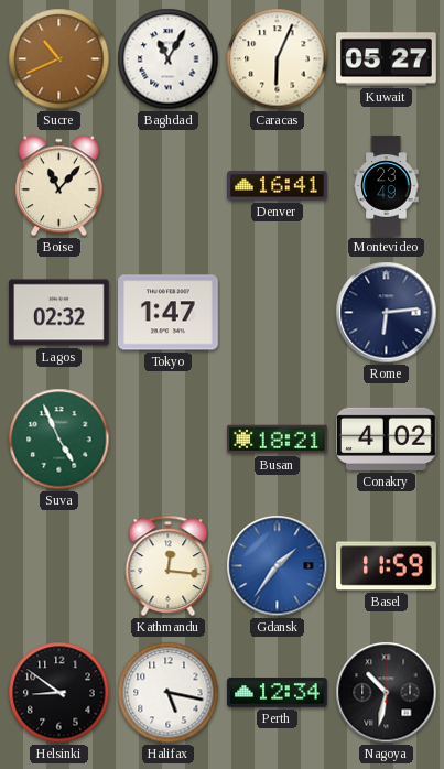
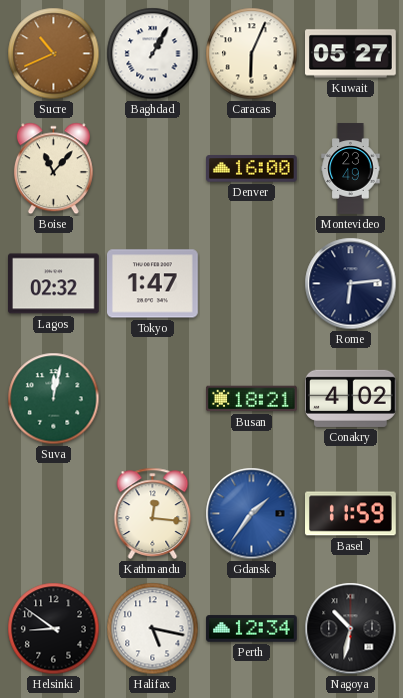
Baghdad: 11:05 -> 1:05
Denver: 16:41 -> 16:00
Suva: 4:56 -> 12:02
